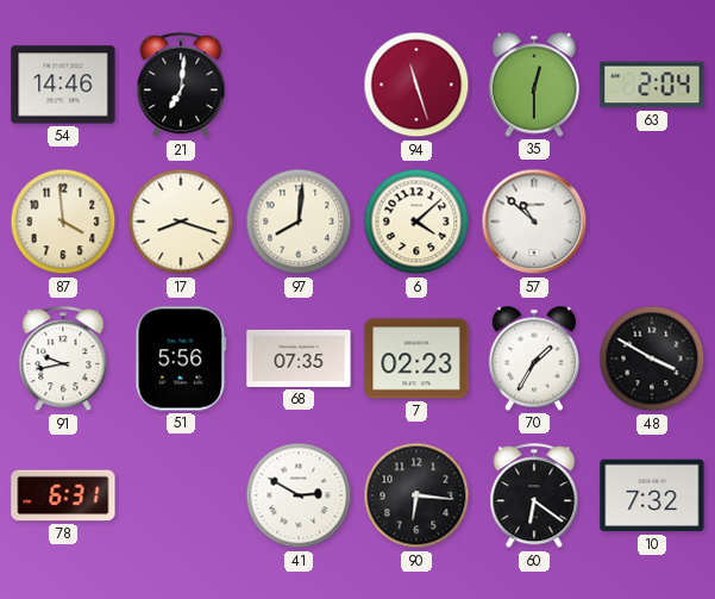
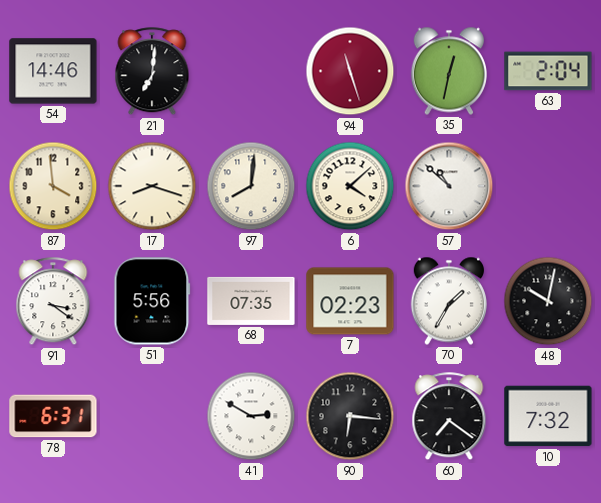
35: 12:30 -> 12:32
91: 9:43 -> 3:21
48: 3:50 -> 10:02
60: 6:21 -> 7:21
